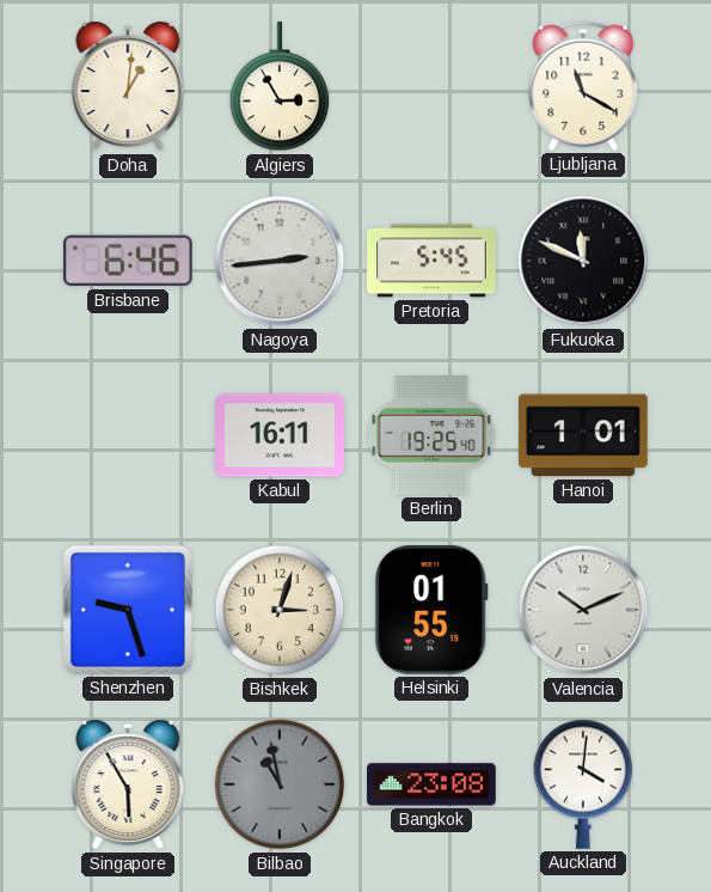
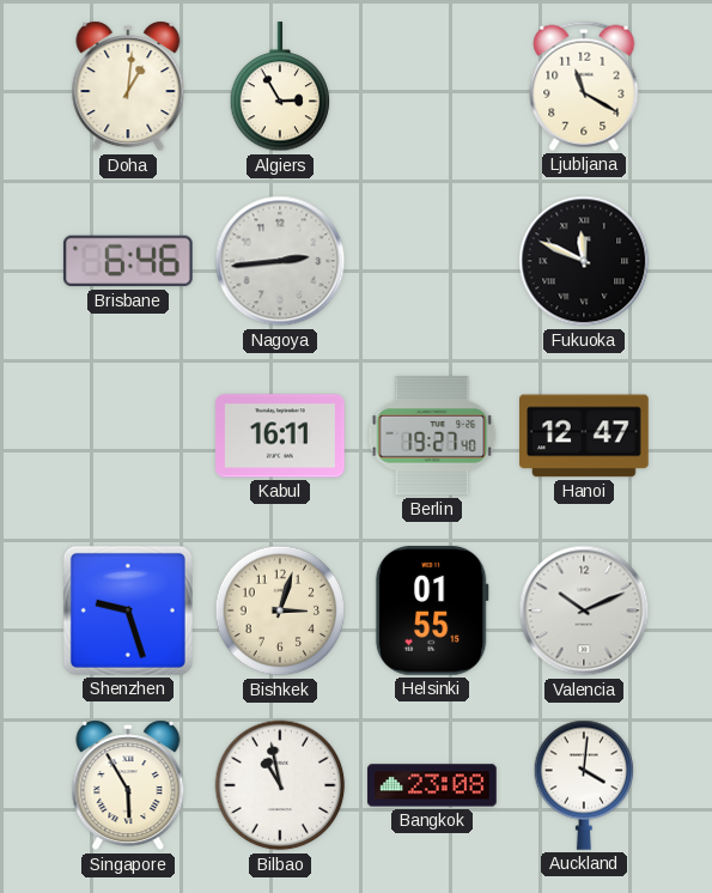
Pretoria: 5:45 -> none
Berlin: 19:25 -> 19:27
Hanoi: 1:01 -> 12:47
Bilbao dial: grey -> white
